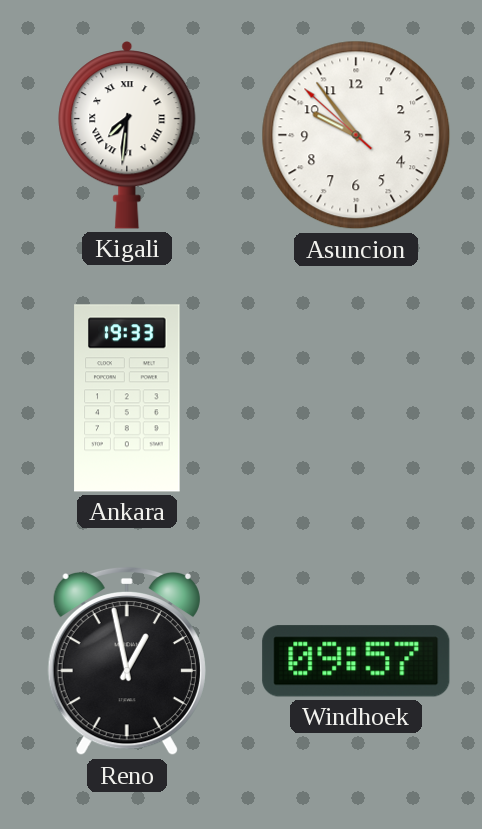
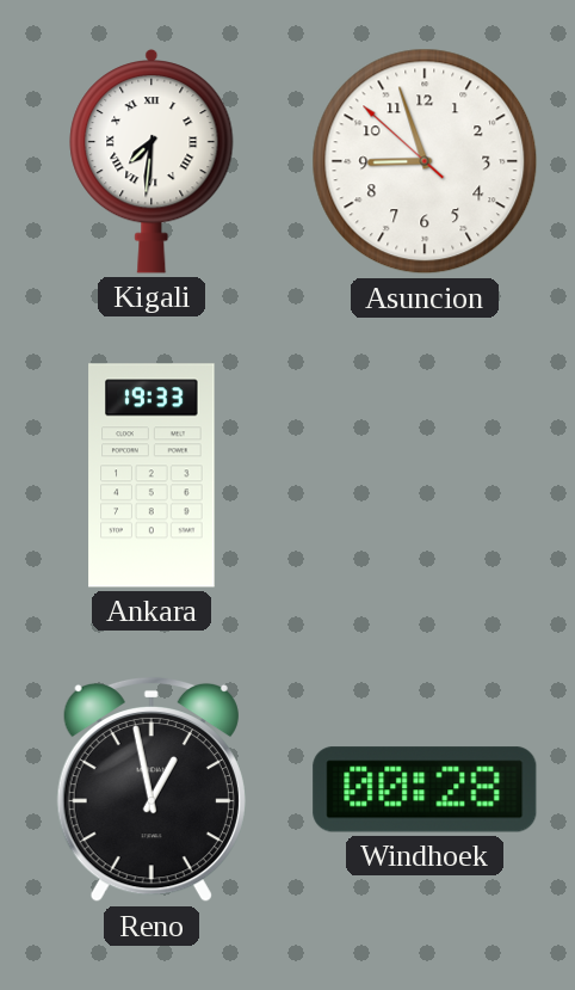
Asuncion: 9:53 -> 8:56
Windhoek: 09:57 -> 00:28
